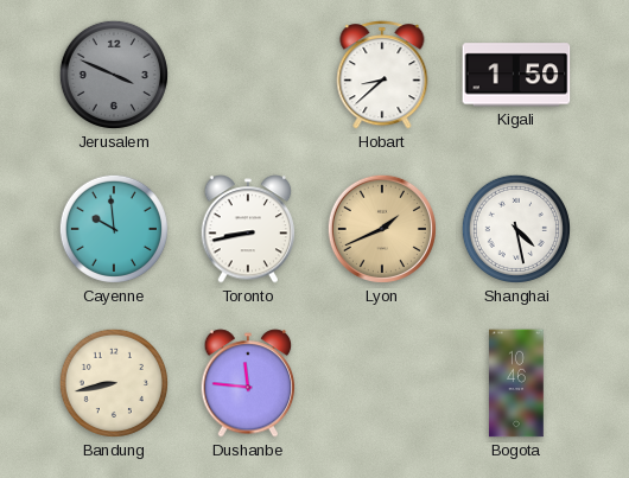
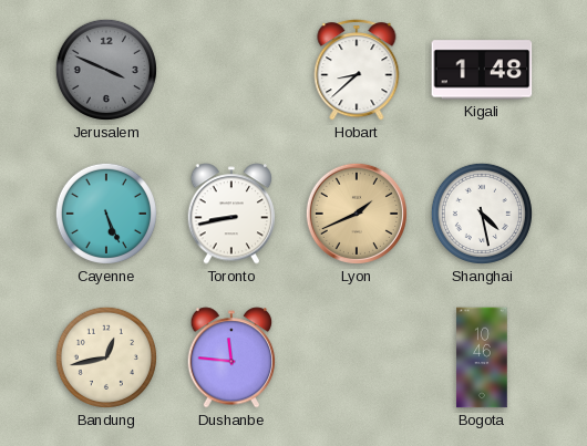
Kigali: 1:50 -> 1:48
Cayenne: 9:59 -> 5:26
Bandung: 8:43 -> 12:43
